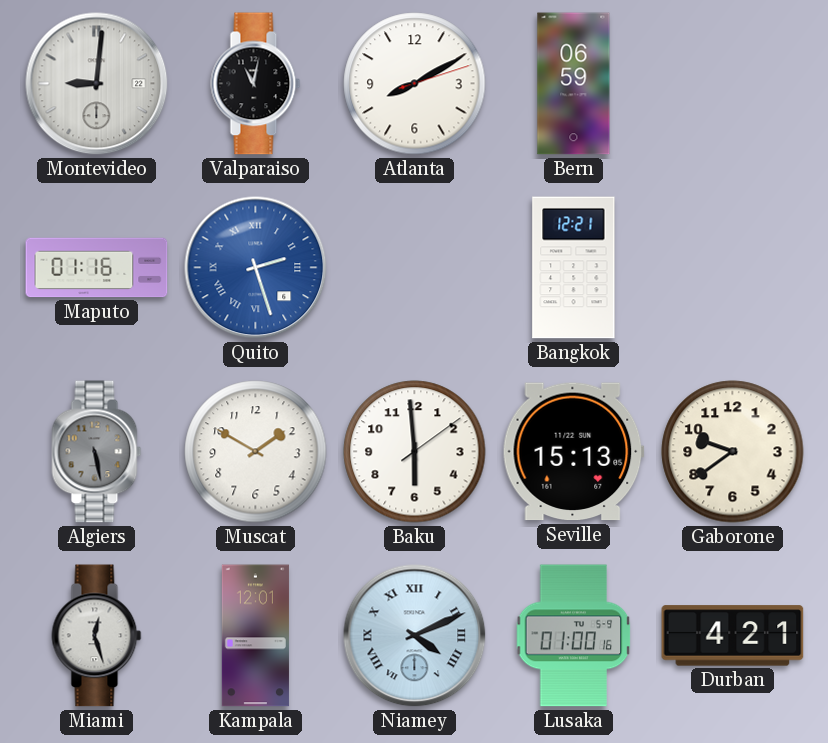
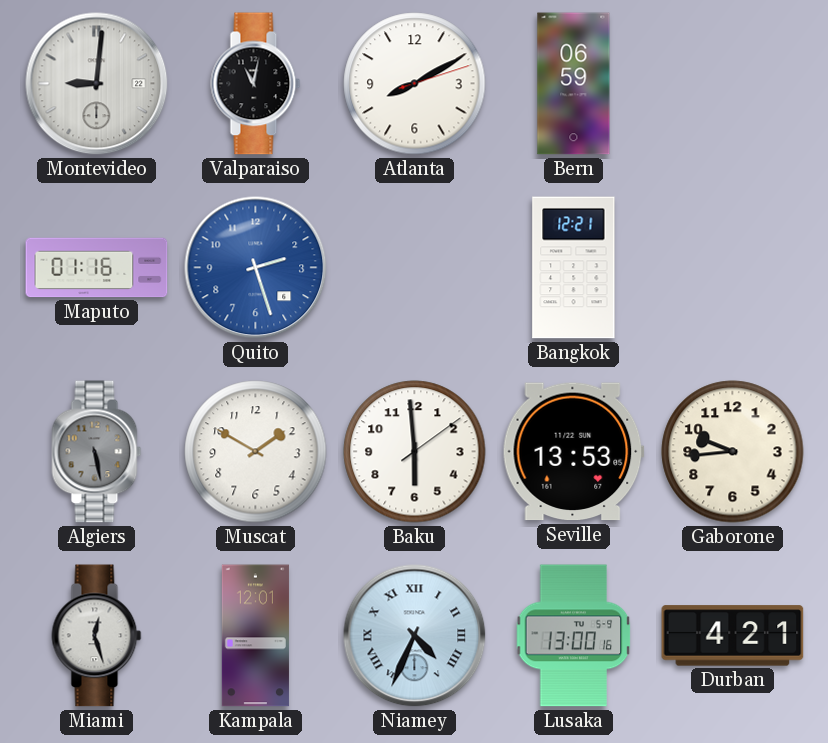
Quito numerals: Roman -> Arabic
Seville: 15:13 -> 13:53
Gaborone: 9:39 -> 9:44
Niamey: 4:11 -> 4:34
Lusaka: 01:00 -> 13:00
